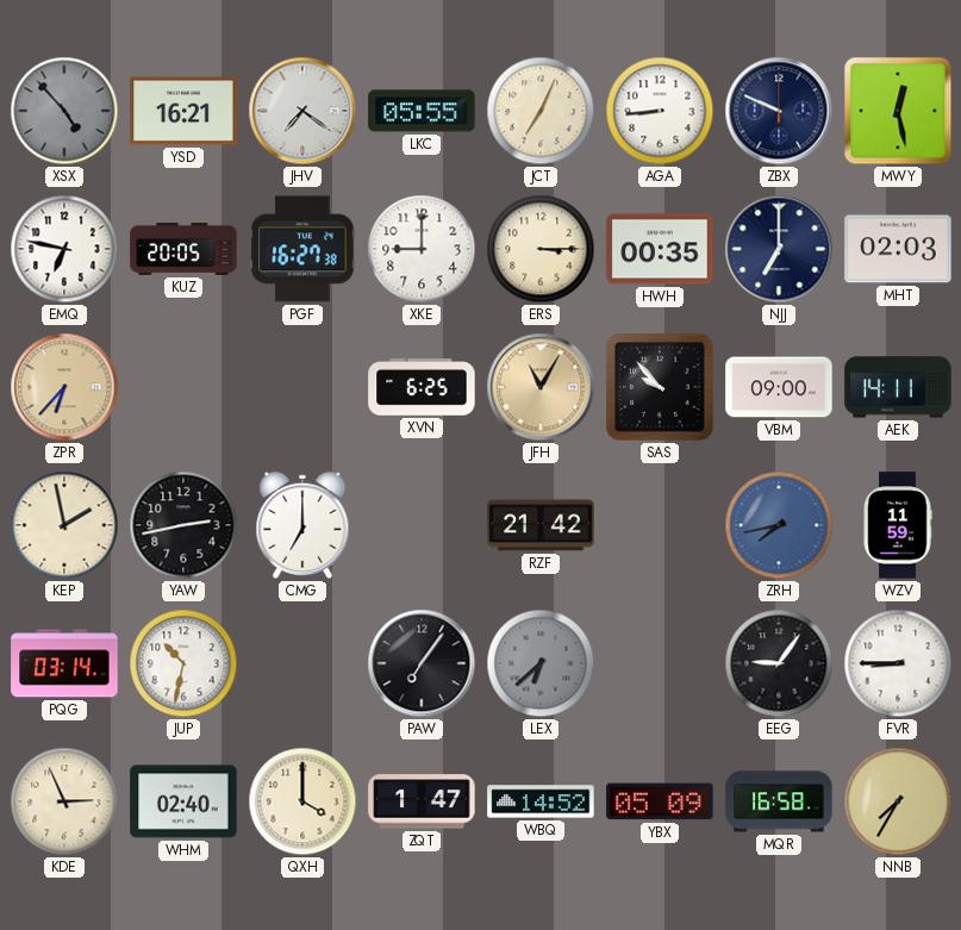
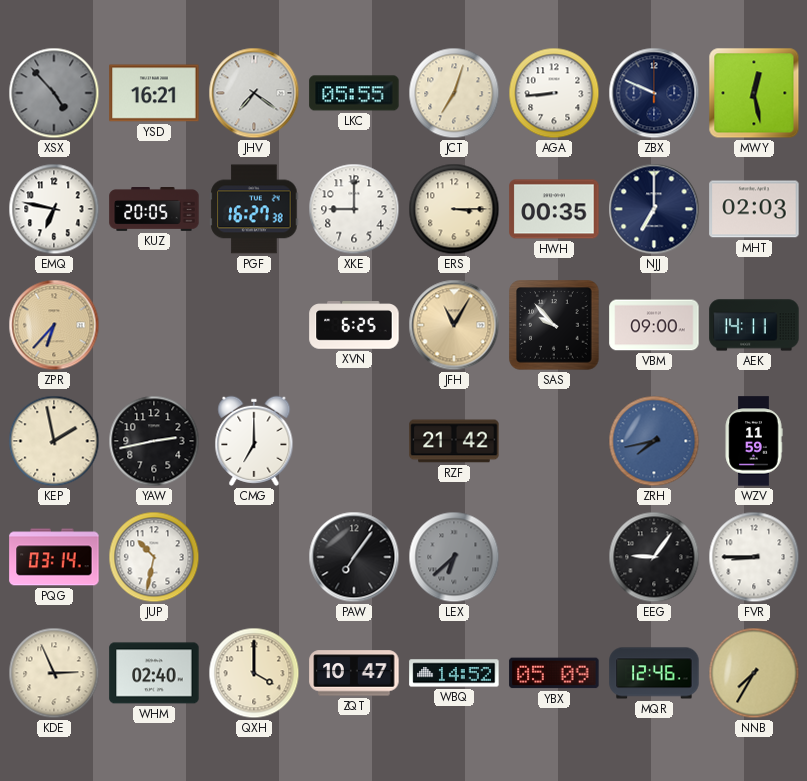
JCT: 7:04 -> 7:03
ZQT: 1:47 -> 10:47
MQR: 16:58 -> 12:46
